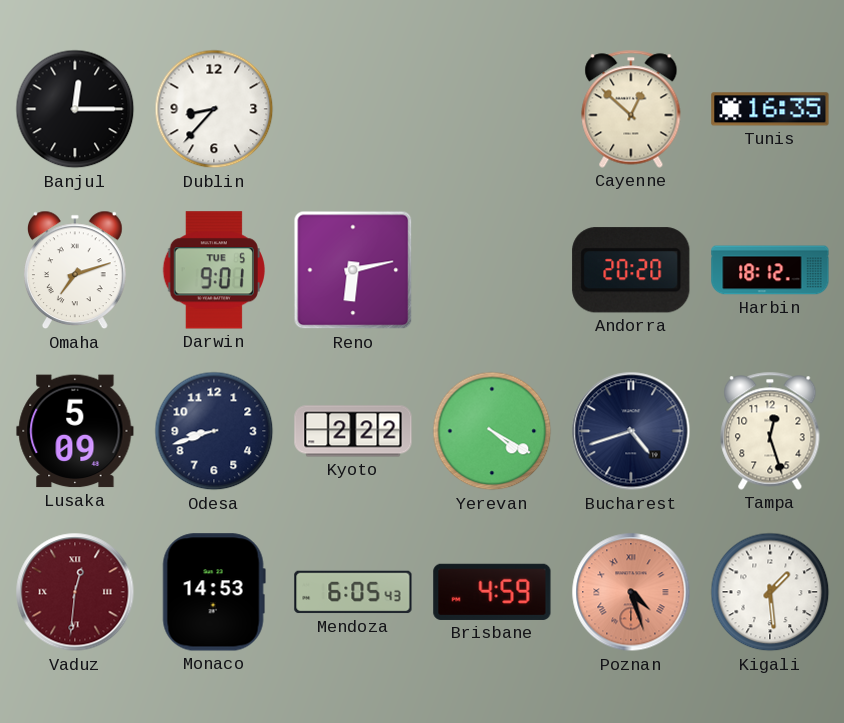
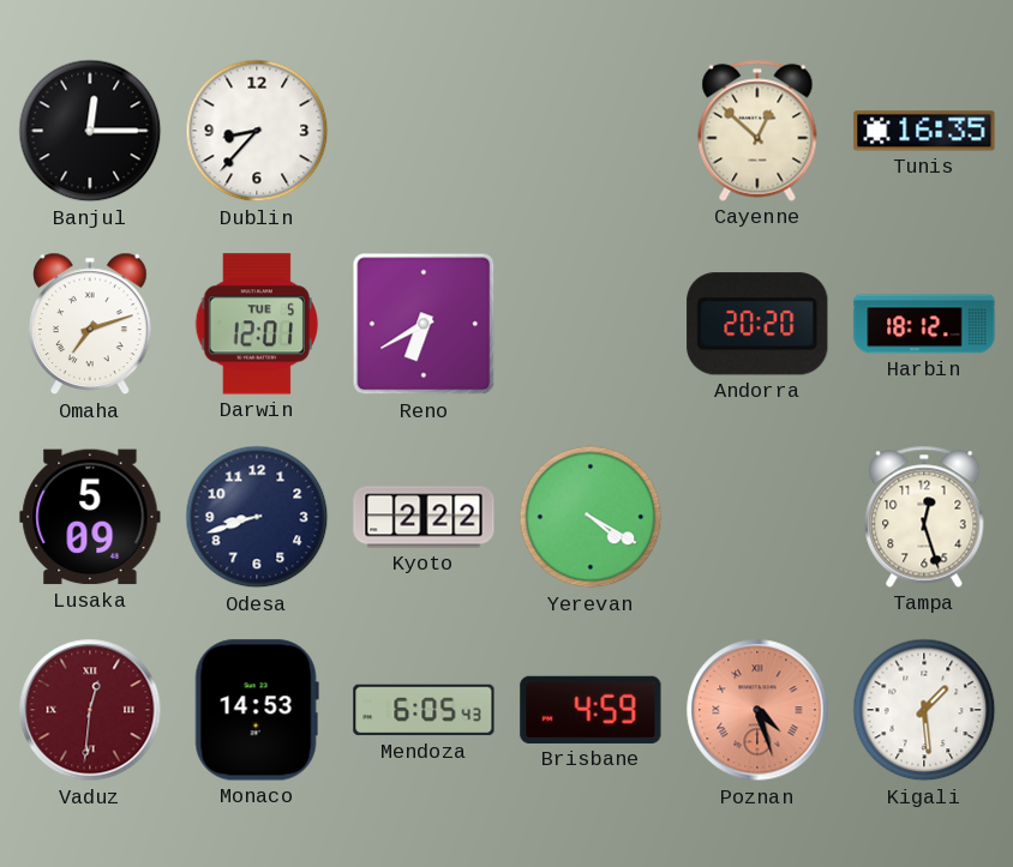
Darwin: 9:01 -> 12:01
Reno: 6:13 -> 6:40
Bucharest: 4:42 -> none
